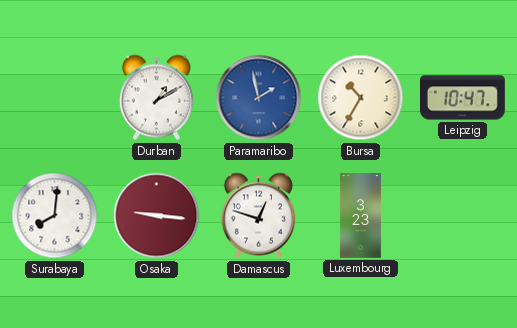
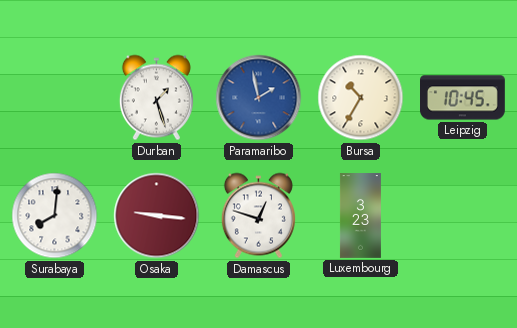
Durban: 1:10 -> 1:27
Leipzig: 10:47 -> 10:45
